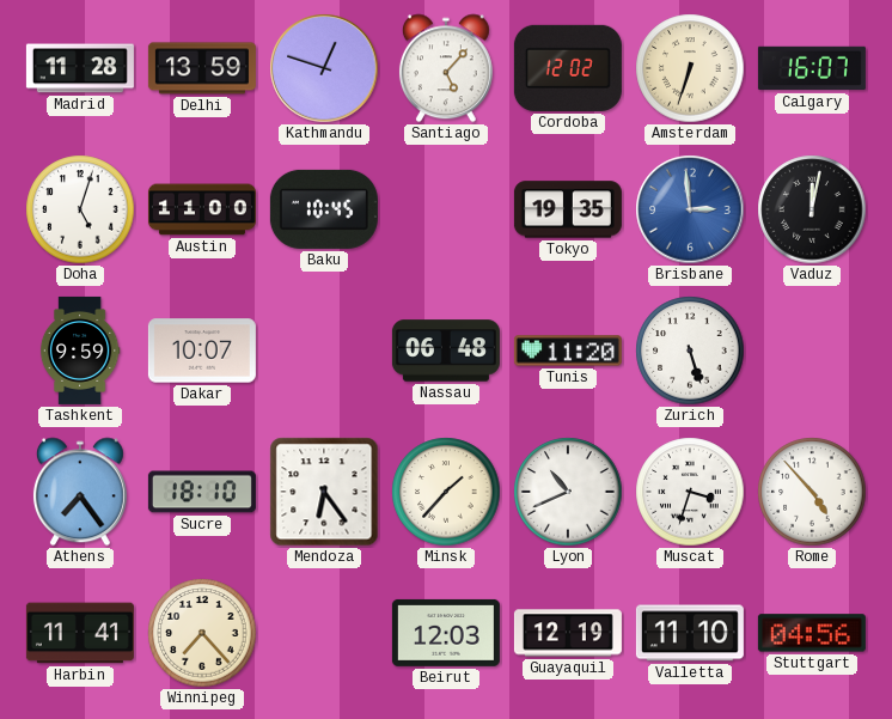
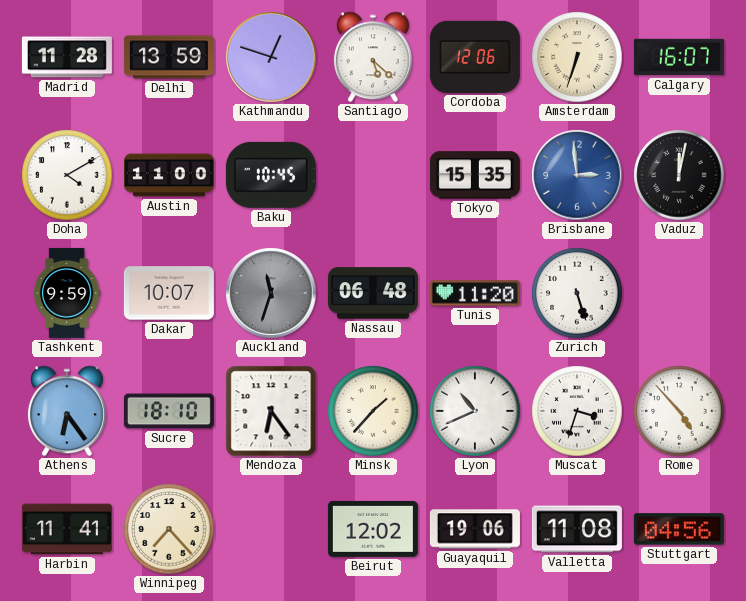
Santiago: 5:07 -> 5:22
Cordoba: 12:02 -> 12:06
Doha: 5:03 -> 4:10
Tokyo: 19:35 -> 15:35
Auckland: none -> 11:33
Athens: 7:24 -> 6:24
Beirut: 12:03 -> 12:02
Guayaquil: 12:19 -> 19:06
Valletta: 11:10 -> 11:08
